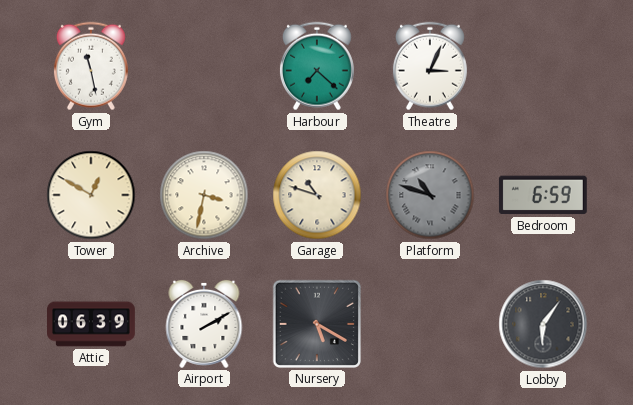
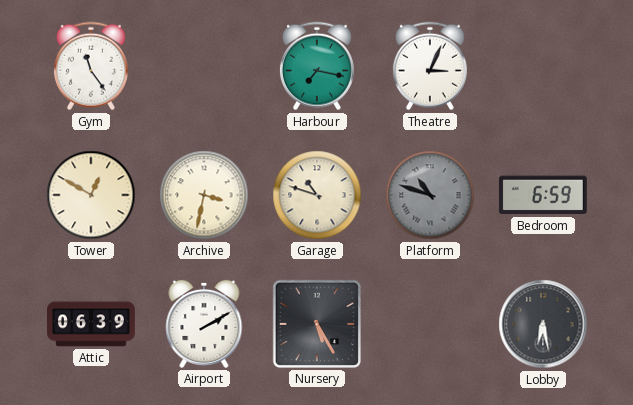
Gym: 11:28 -> 11:24
Harbour: 7:22 -> 7:17
Nursery: 5:20 -> 5:25
Lobby: 6:06 -> 6:28
